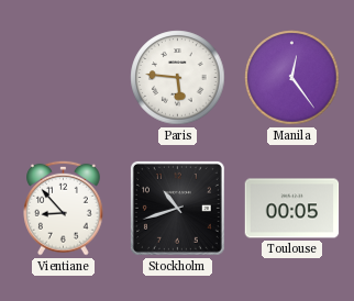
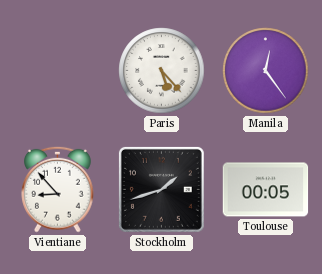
Paris: 5:46 -> 5:23
Stockholm: 10:42 -> 1:42
